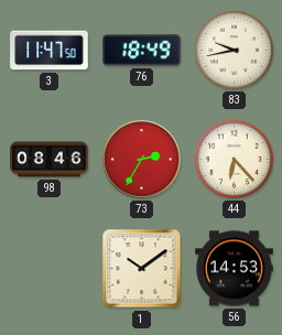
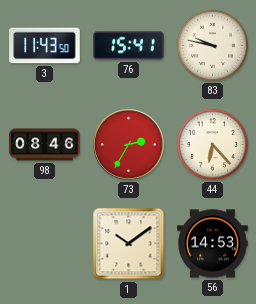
3: 11:47 -> 11:43
76: 18:49 -> 15:41
83: 9:43 -> 9:47
